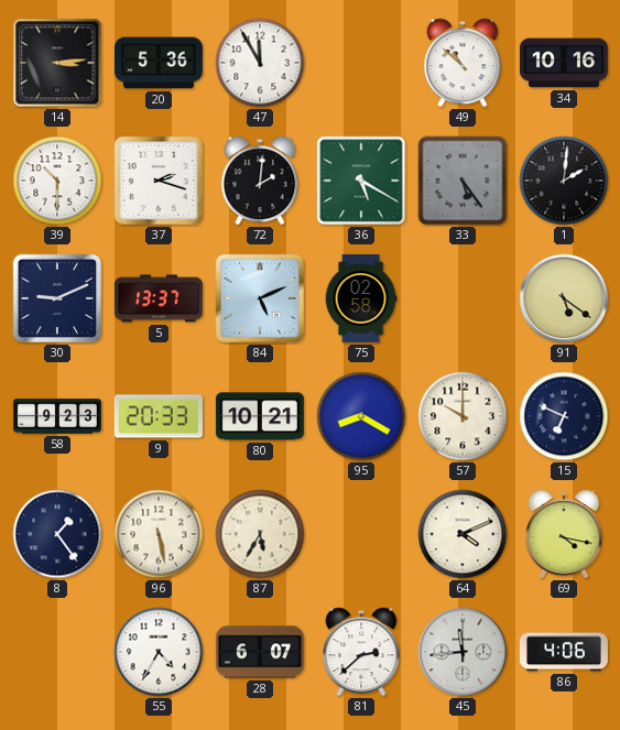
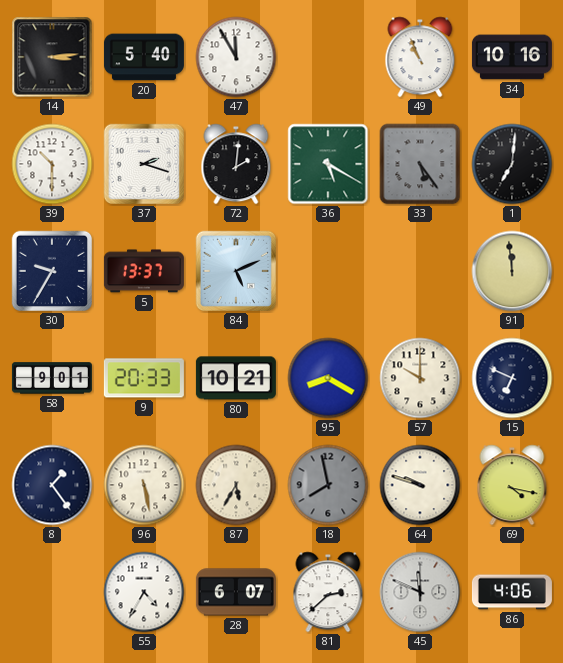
20: 5:36 -> 5:40
49: 10:52 -> 10:56
1: 2:01 -> 7:01
30: 9:11 -> 9:35
75: 02:58 -> none
91: 5:21 -> 11:59
58: 9:23 -> 9:01
18: none -> 7:58
64: 4:11 -> 9:48
45: 11:44 -> 11:49
